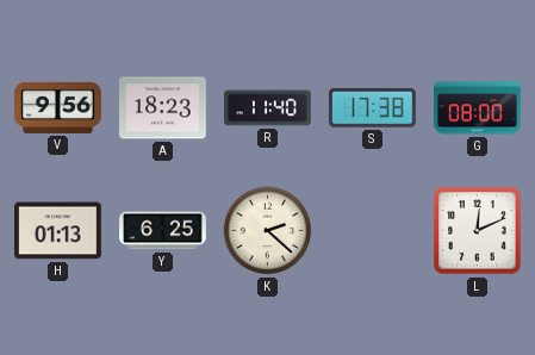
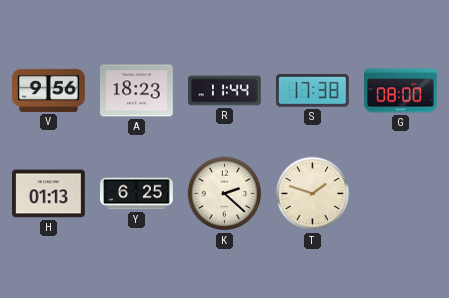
R: 11:40 -> 11:44
T: none -> 1:48
L: 12:11 -> none
